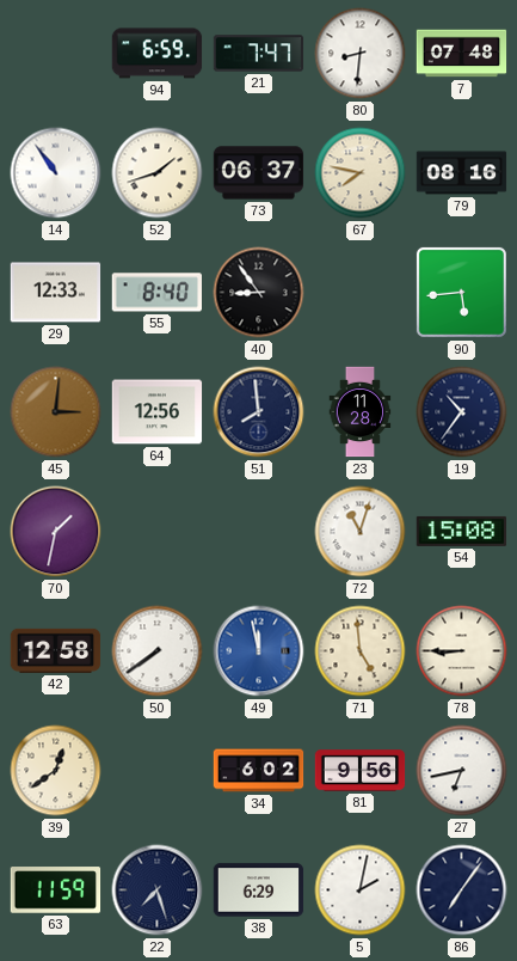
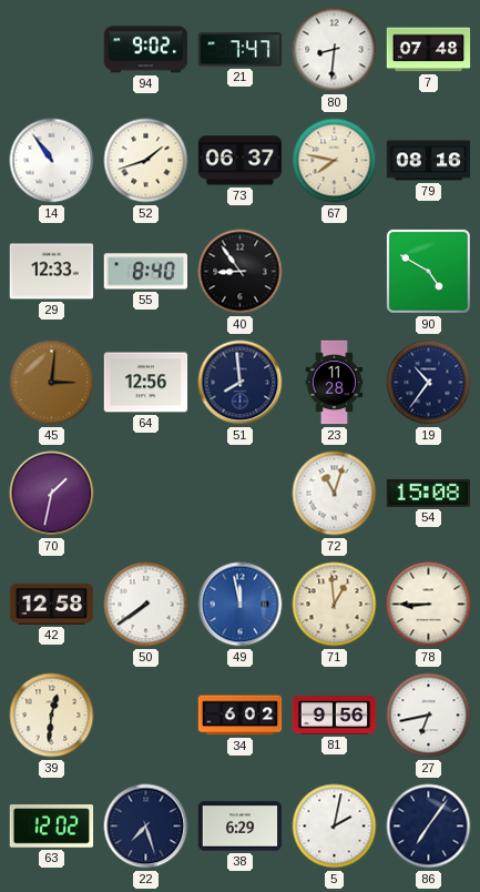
94: 6:59 -> 9:02
90: 5:44 -> 4:50
71: 4:59 -> 12:59
39: 12:39 -> 12:31
63: 11:59 -> 12:02
